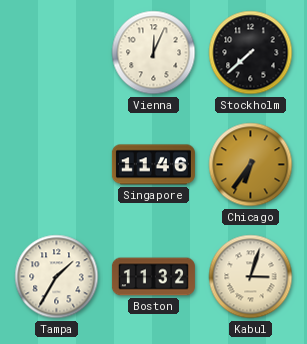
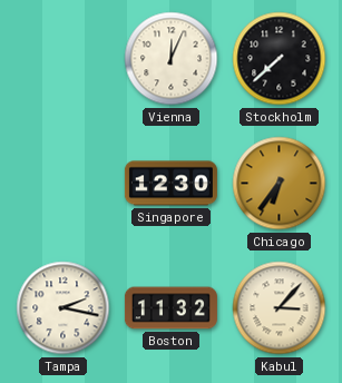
Singapore: 11:46 -> 12:30
Tampa: 1:35 -> 2:17
Kabul: 3:03 -> 3:07
